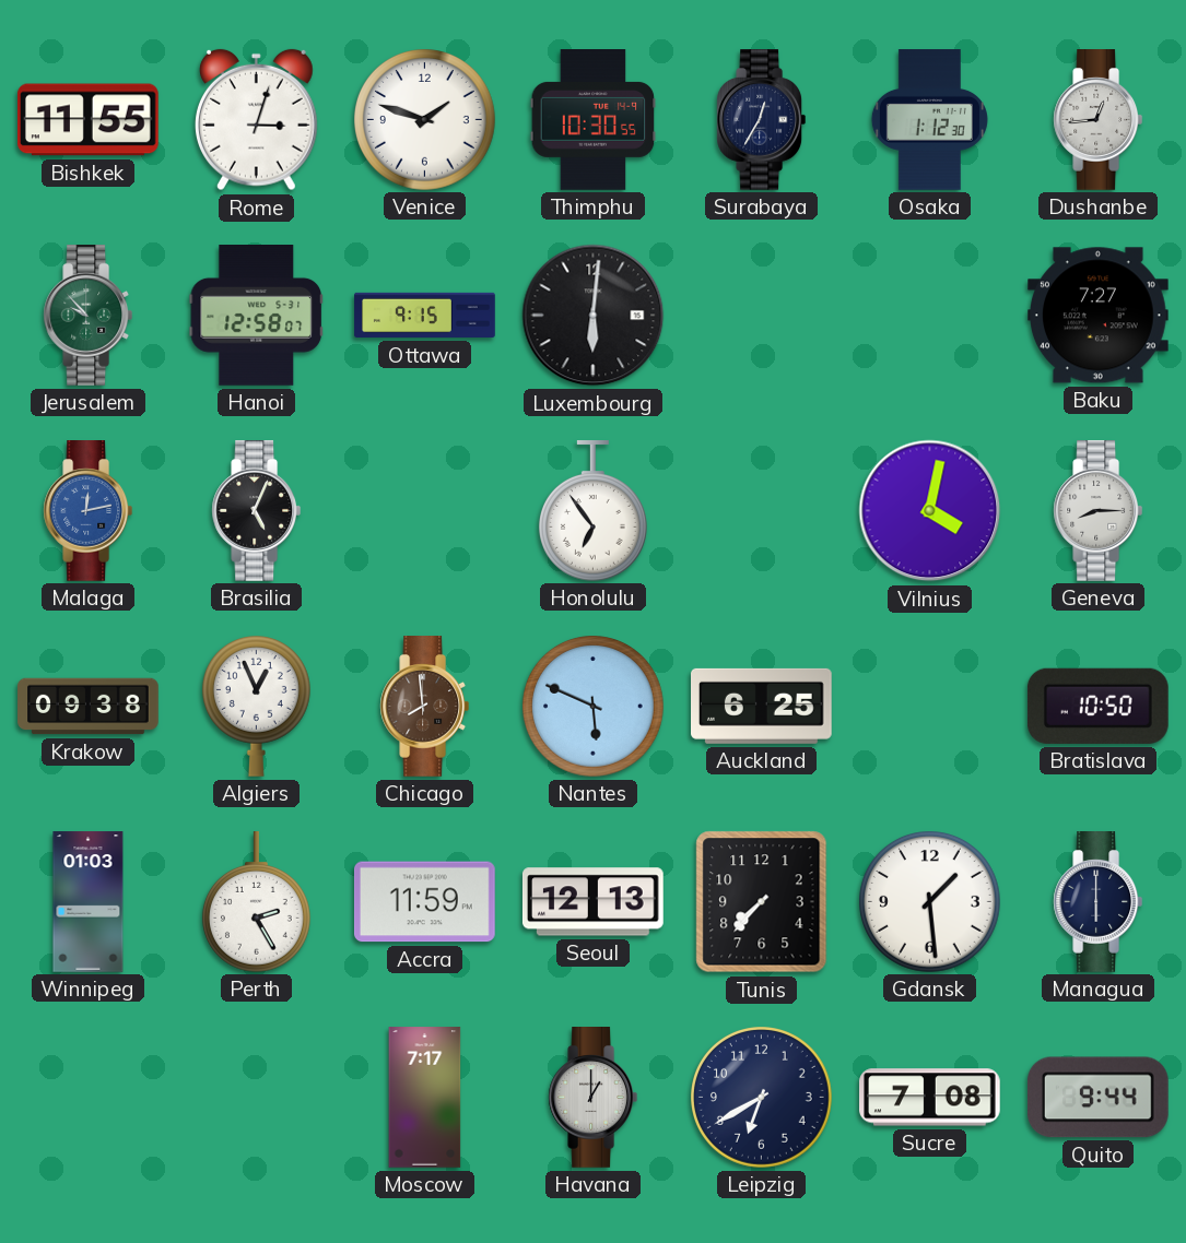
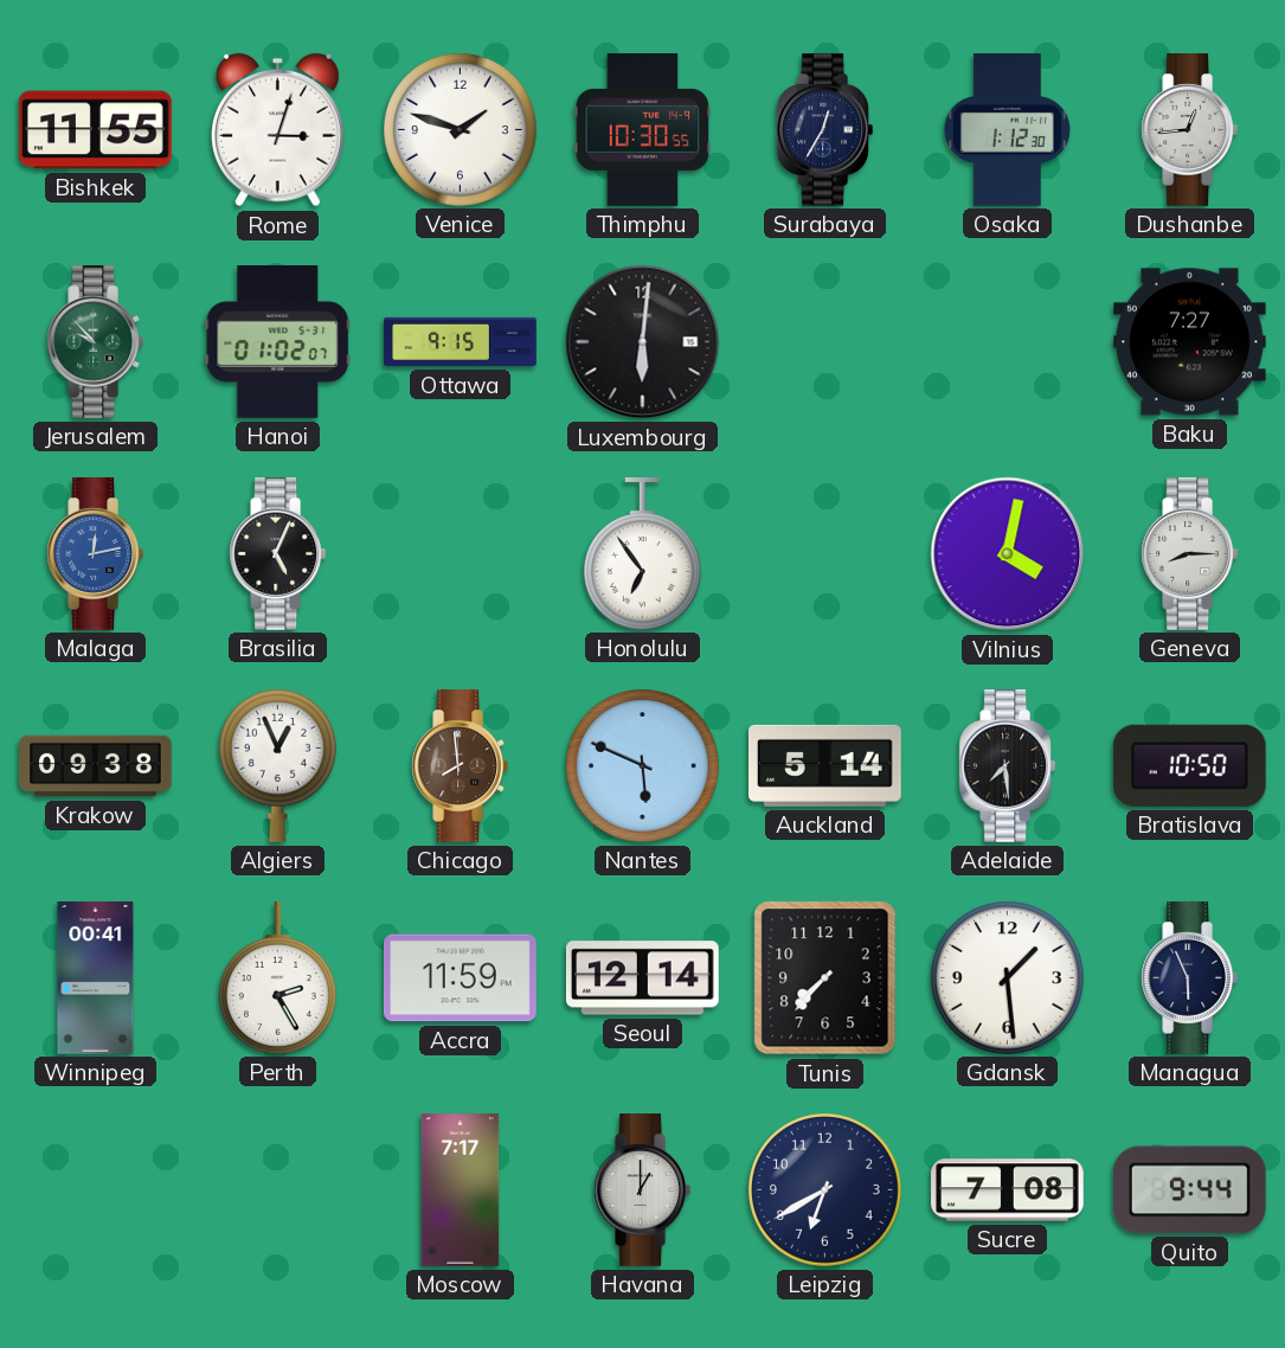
Hanoi: 12:58 -> 01:02
Auckland: 6:25 -> 5:14
Adelaide: none -> 7:29
Winnipeg: 01:03 -> 00:41
Seoul: 12:13 -> 12:14
Managua: 6:00 -> 5:56
